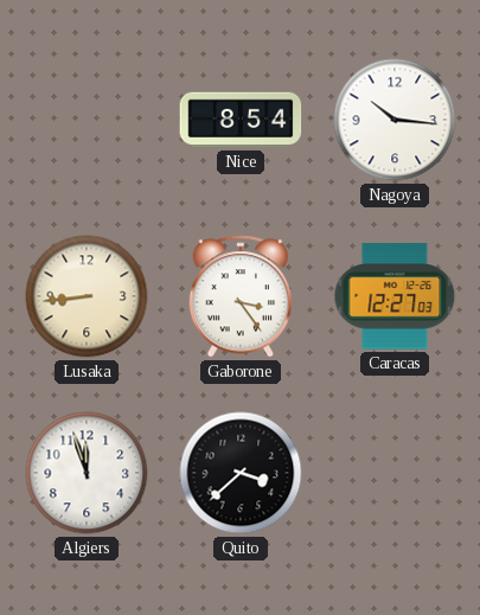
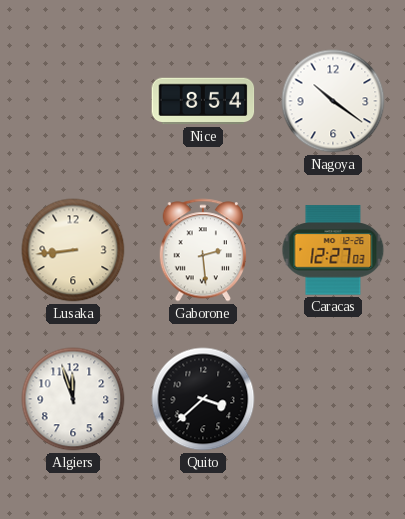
Nagoya: 10:16 -> 10:21
Gaborone: 3:24 -> 2:29
